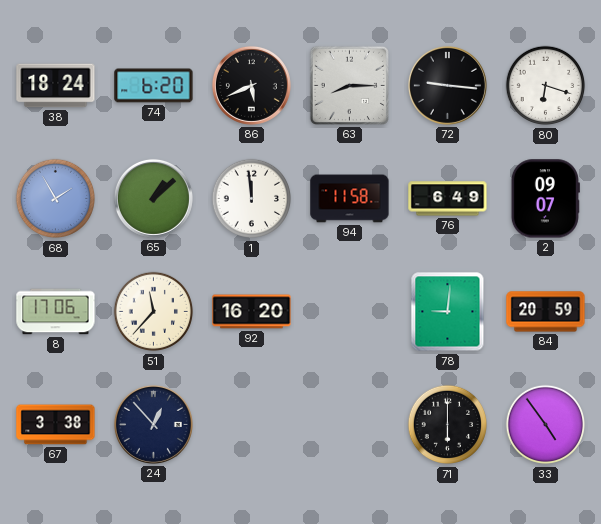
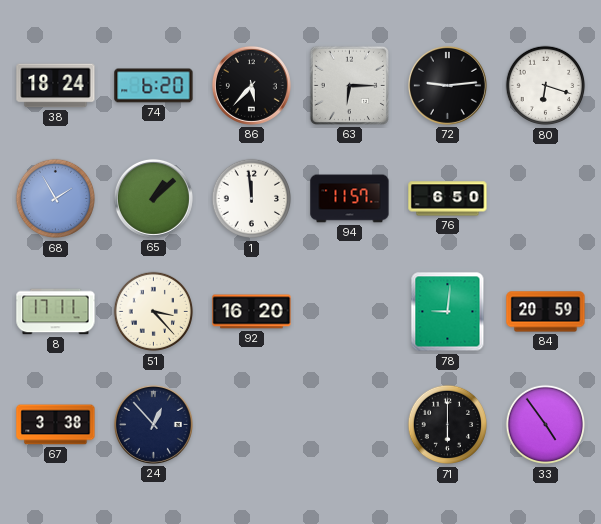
86: 5:41 -> 5:37
63: 8:15 -> 6:15
72: 9:16 -> 9:14
94: 11:58 -> 11:57
76: 6:49 -> 6:50
2: 09:07 -> none
8: 17:06 -> 17:11
51: 11:37 -> 3:23
